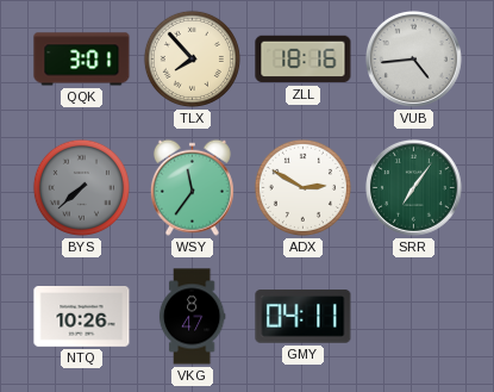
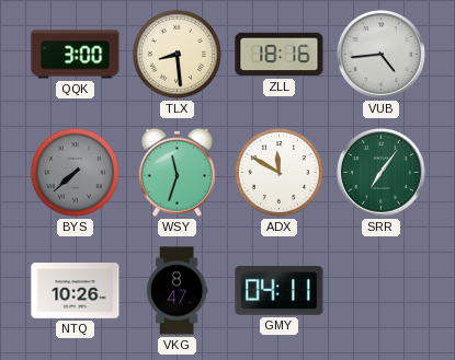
QQK: 3:01 -> 3:00
TLX: 7:53 -> 8:29
WSY: 11:36 -> 11:33
ADX: 2:50 -> 11:50
